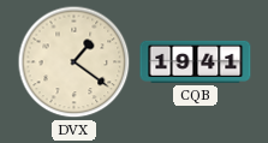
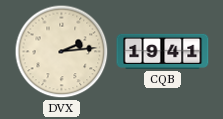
DVX: 1:21 -> 2:14
